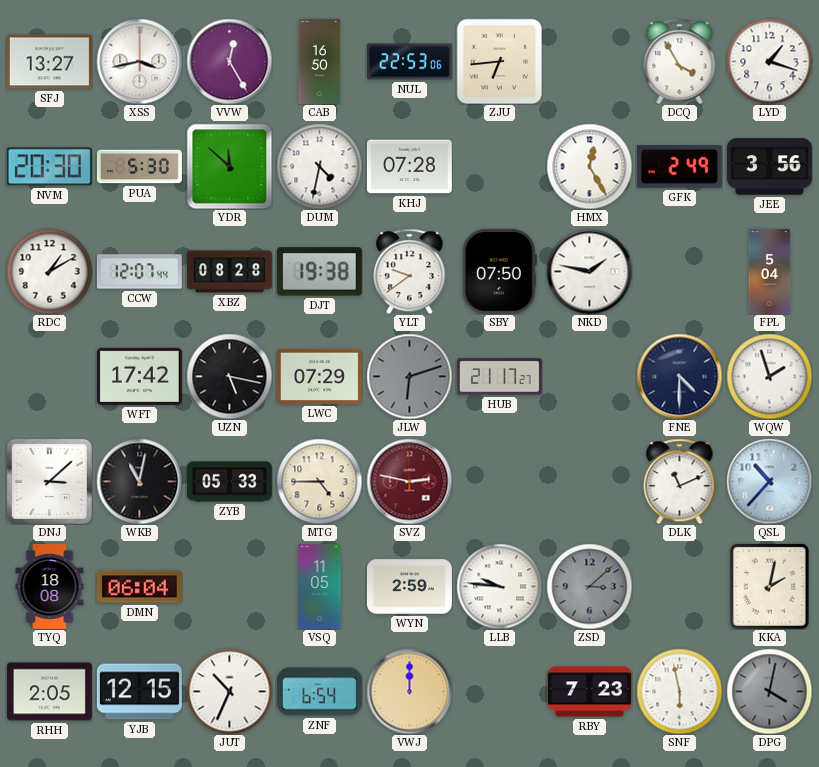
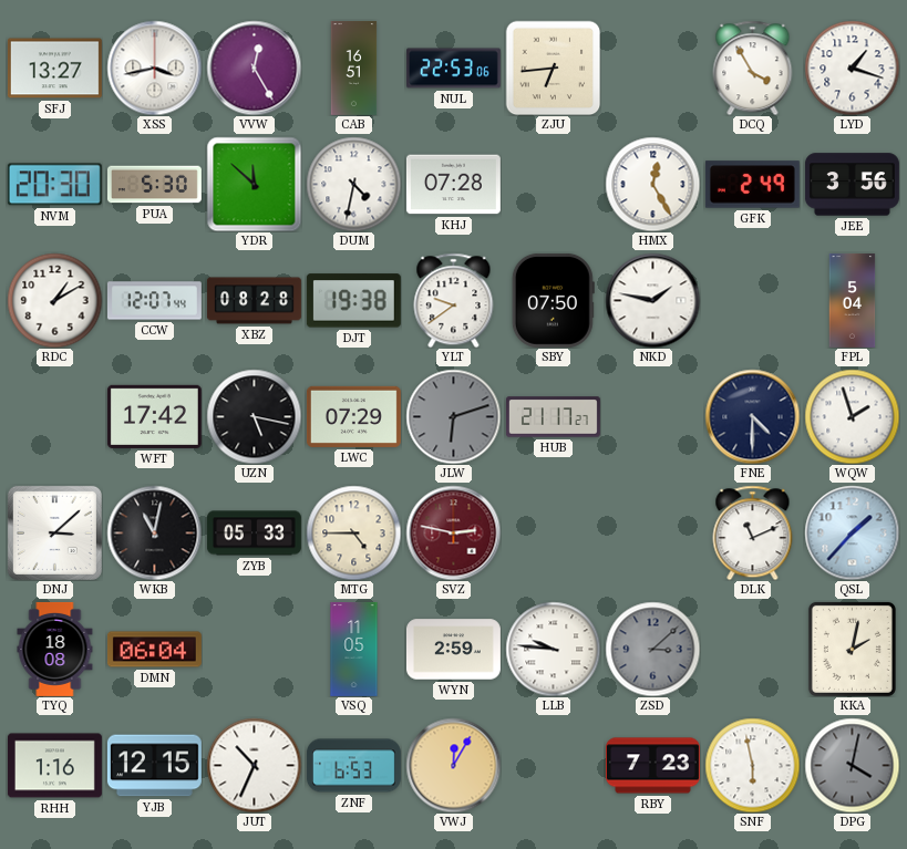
CAB: 16:50 -> 16:51
QSL: 10:37 -> 1:37
RHH: 2:05 -> 1:16
ZNF: 6:54 -> 6:53
VWJ: 12:00 -> 12:05
